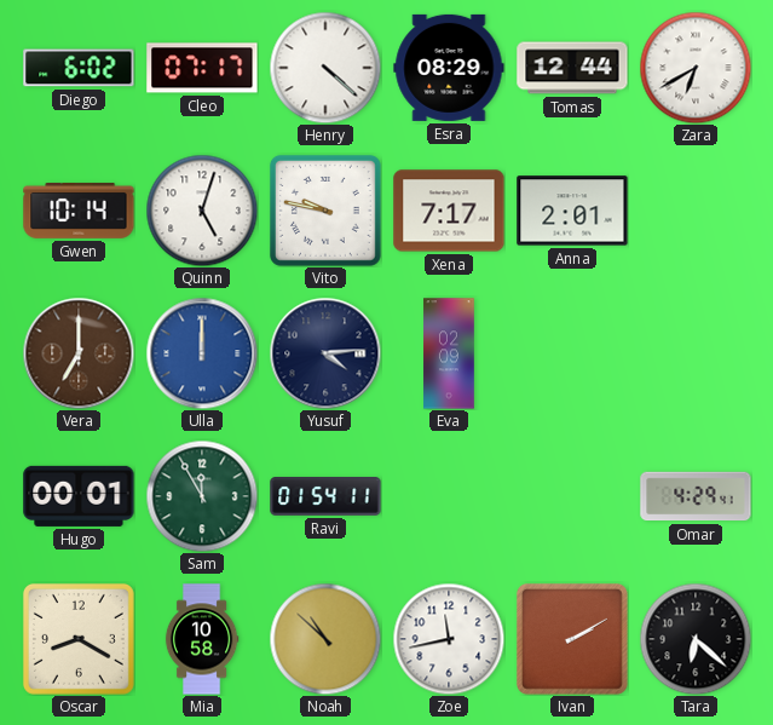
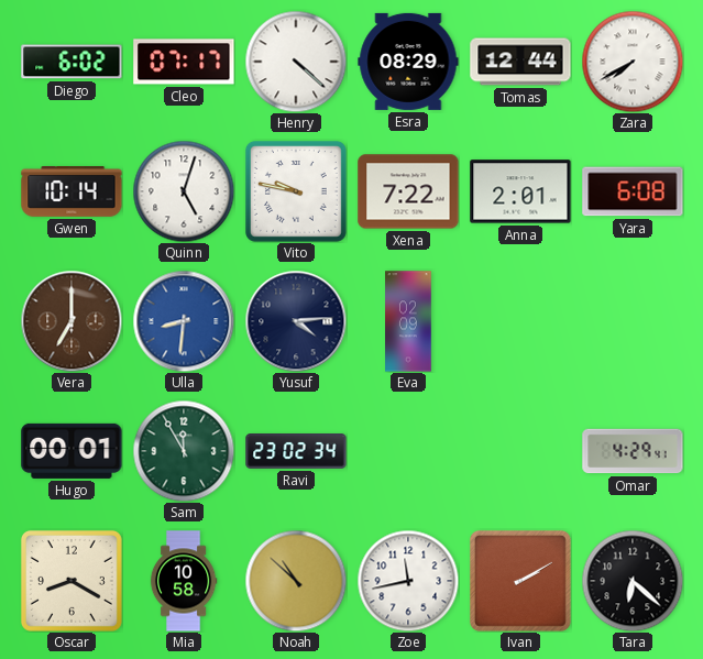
Zara: 6:40 -> 7:40
Xena: 7:17 -> 7:22
Yara: none -> 6:08
Ulla: 12:00 -> 8:31
Ravi: 01:54 -> 23:02
